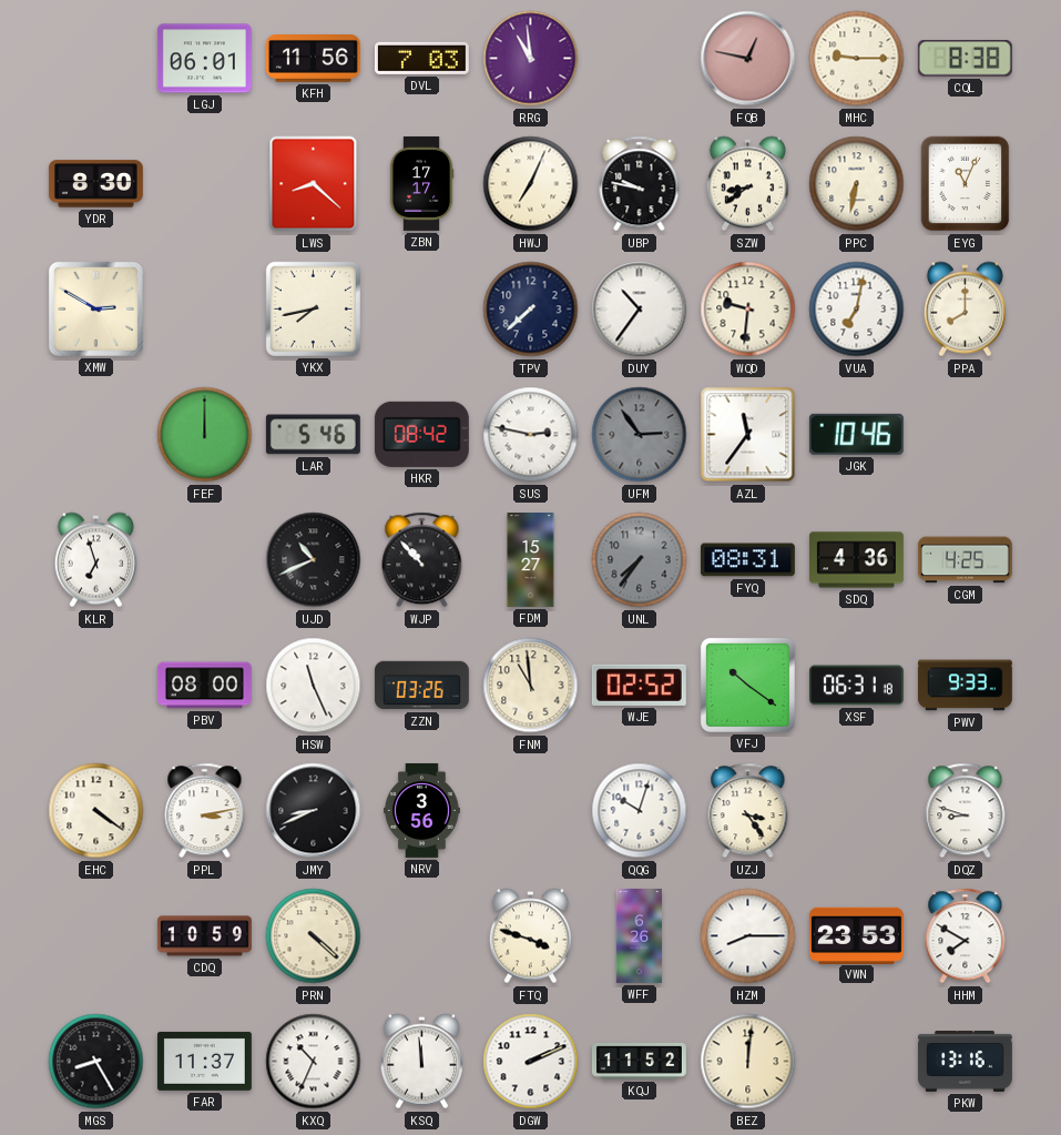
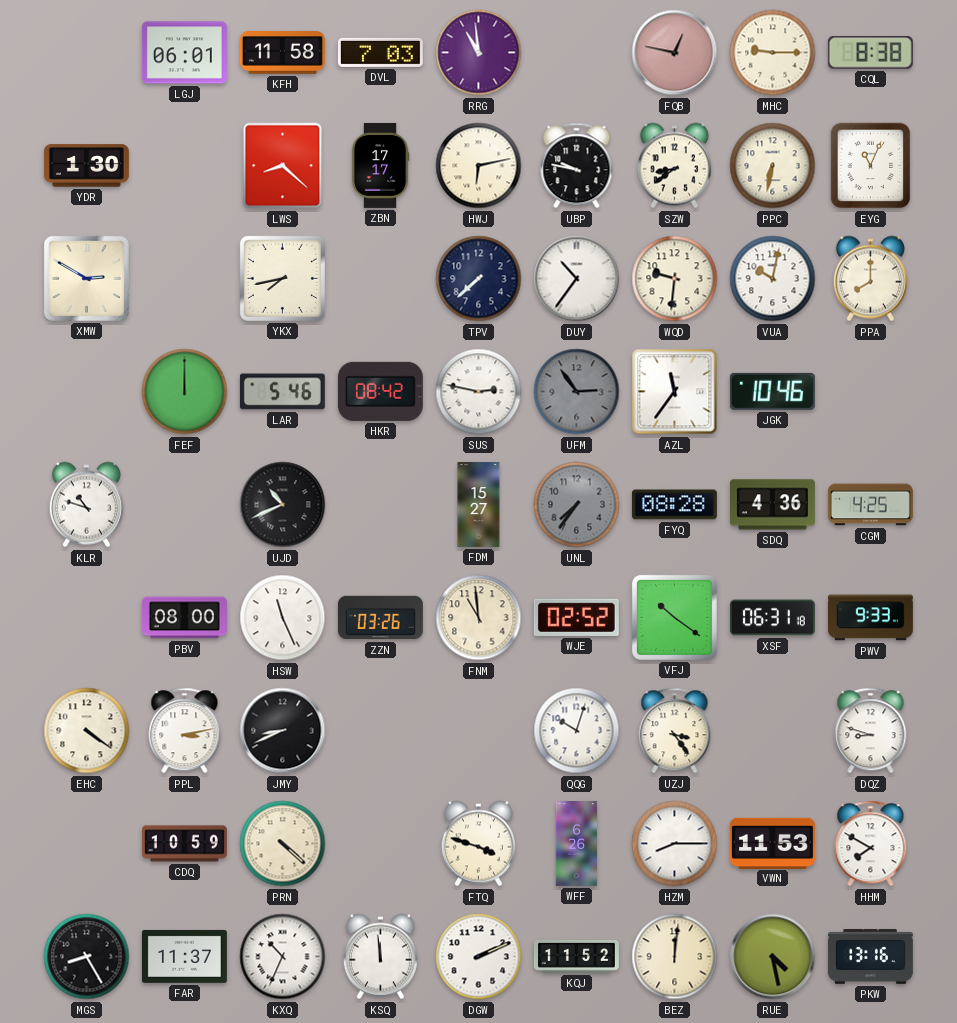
KFH: 11:56 -> 11:58
YDR: 8:30 -> 1:30
HWJ: 7:04 -> 6:13
VUA: 7:02 -> 10:02
KLR: 6:57 -> 10:48
WJP: 10:53 -> none
FYQ: 08:31 -> 08:28
NRV: 3:56 -> none
VWN: 23:53 -> 11:53
RUE: none -> 4:28
